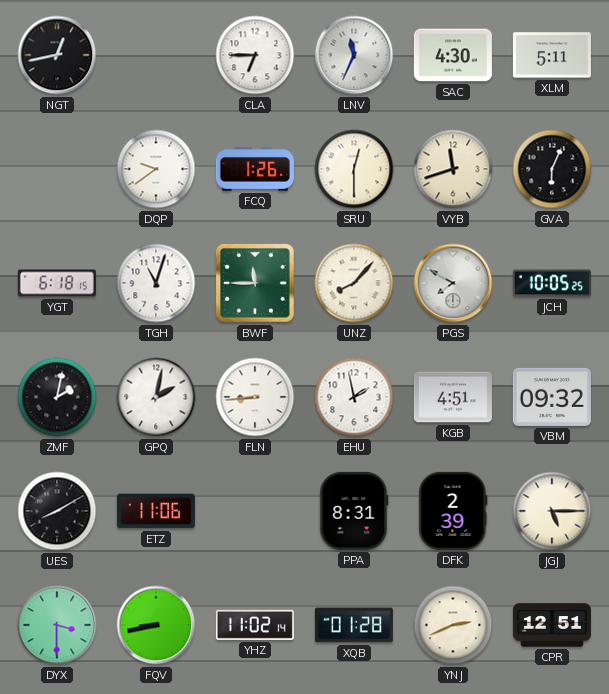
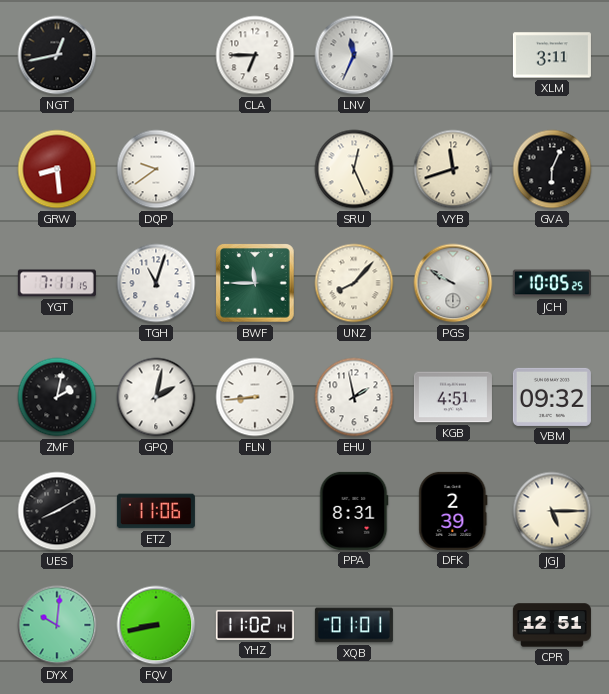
SAC: 4:30 -> none
XLM: 5:11 -> 3:11
GRW: none -> 8:29
FCQ: 1:26 -> none
SRU: 12:30 -> 12:26
YGT: 6:18 -> 7:11
PGS: 7:50 -> 9:50
DYX: 3:30 -> 10:01
XQB: 01:28 -> 01:01
YNJ: 2:41 -> none
